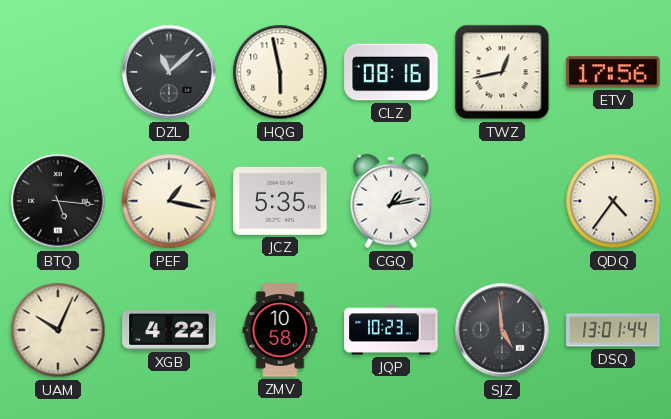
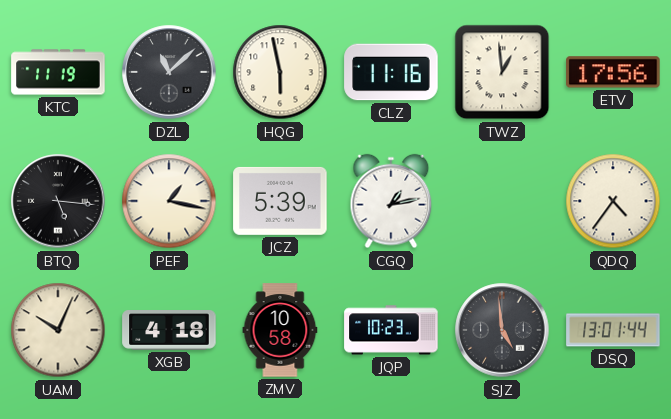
KTC: none -> 11:19
CLZ: 08:16 -> 11:16
TWZ: 12:43 -> 12:59
JCZ: 5:35 -> 5:39
XGB: 4:22 -> 4:18
